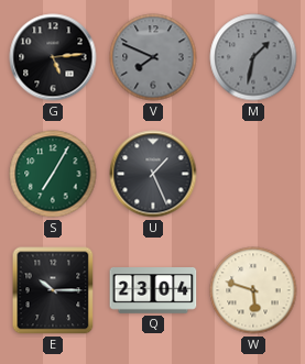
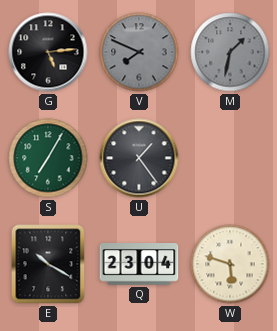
U: 1:26 -> 1:24
E: 10:15 -> 10:20
